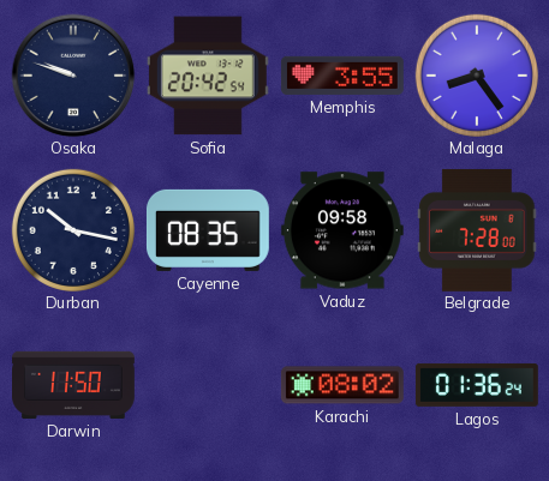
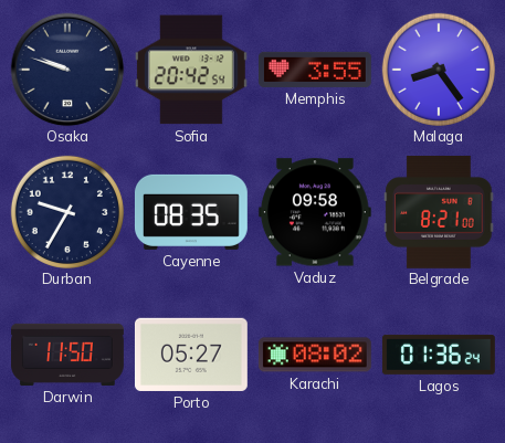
Durban: 10:17 -> 9:35
Belgrade: 7:28 -> 8:21
Porto: none -> 05:27
